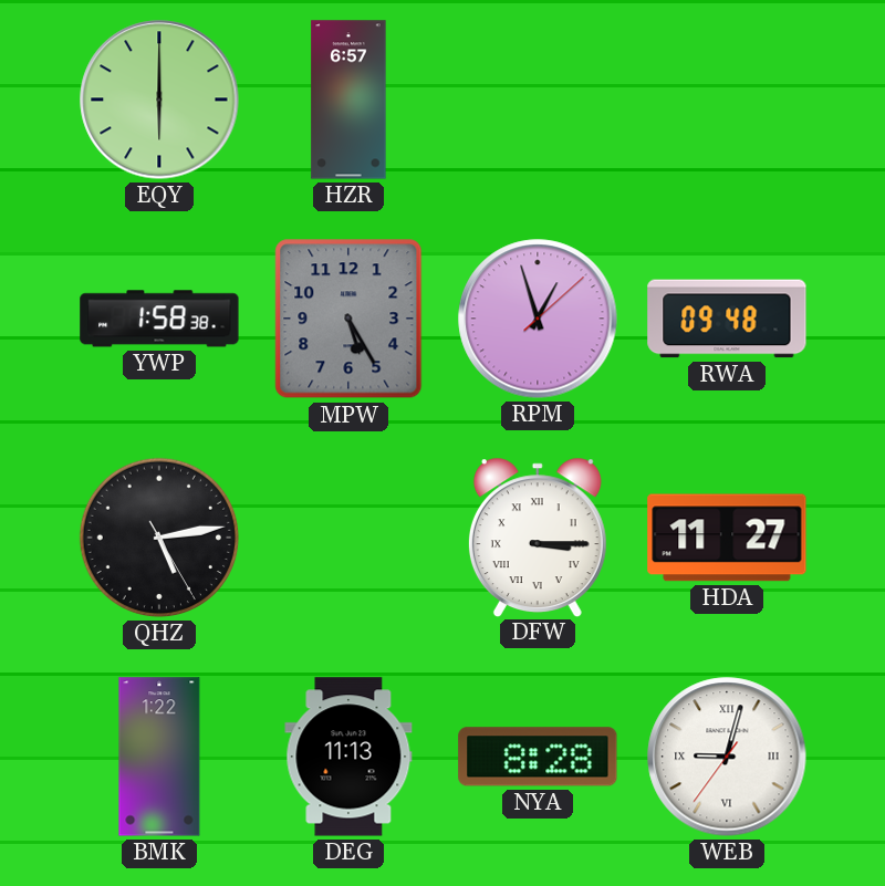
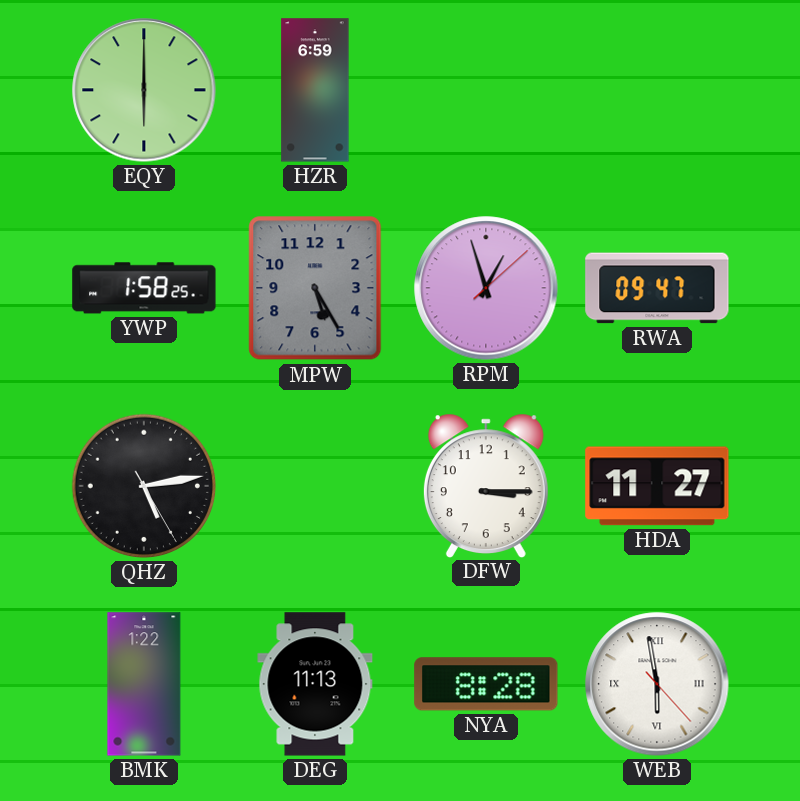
HZR: 6:57 -> 6:59
YWP: 1:58:38 -> 1:58:25
RWA: 09:48 -> 09:47
DFW numerals: Roman -> Arabic
WEB: 9:02 -> 5:58
